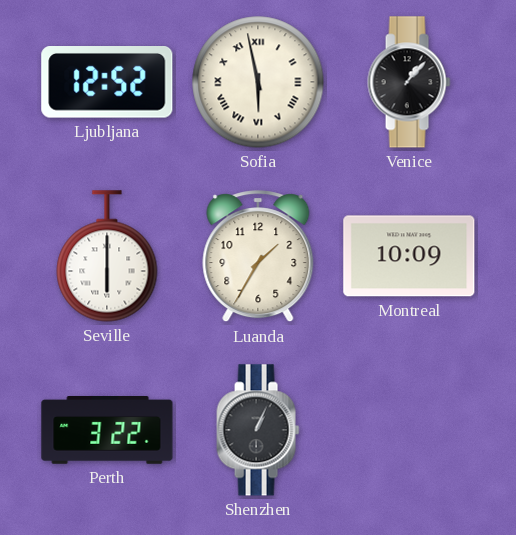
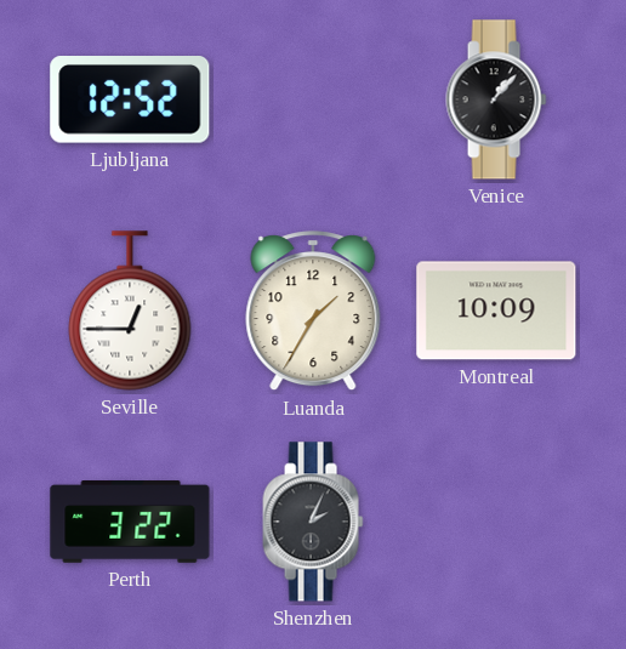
Sofia: 5:58 -> none
Seville: 6:00 -> 12:45
Shenzhen: 1:04 -> 2:04
